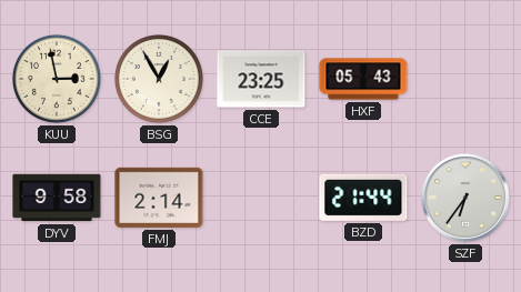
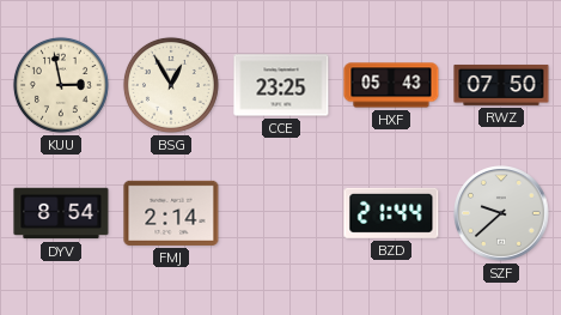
RWZ: none -> 07:50
DYV: 9:58 -> 8:54
SZF: 6:36 -> 9:38
